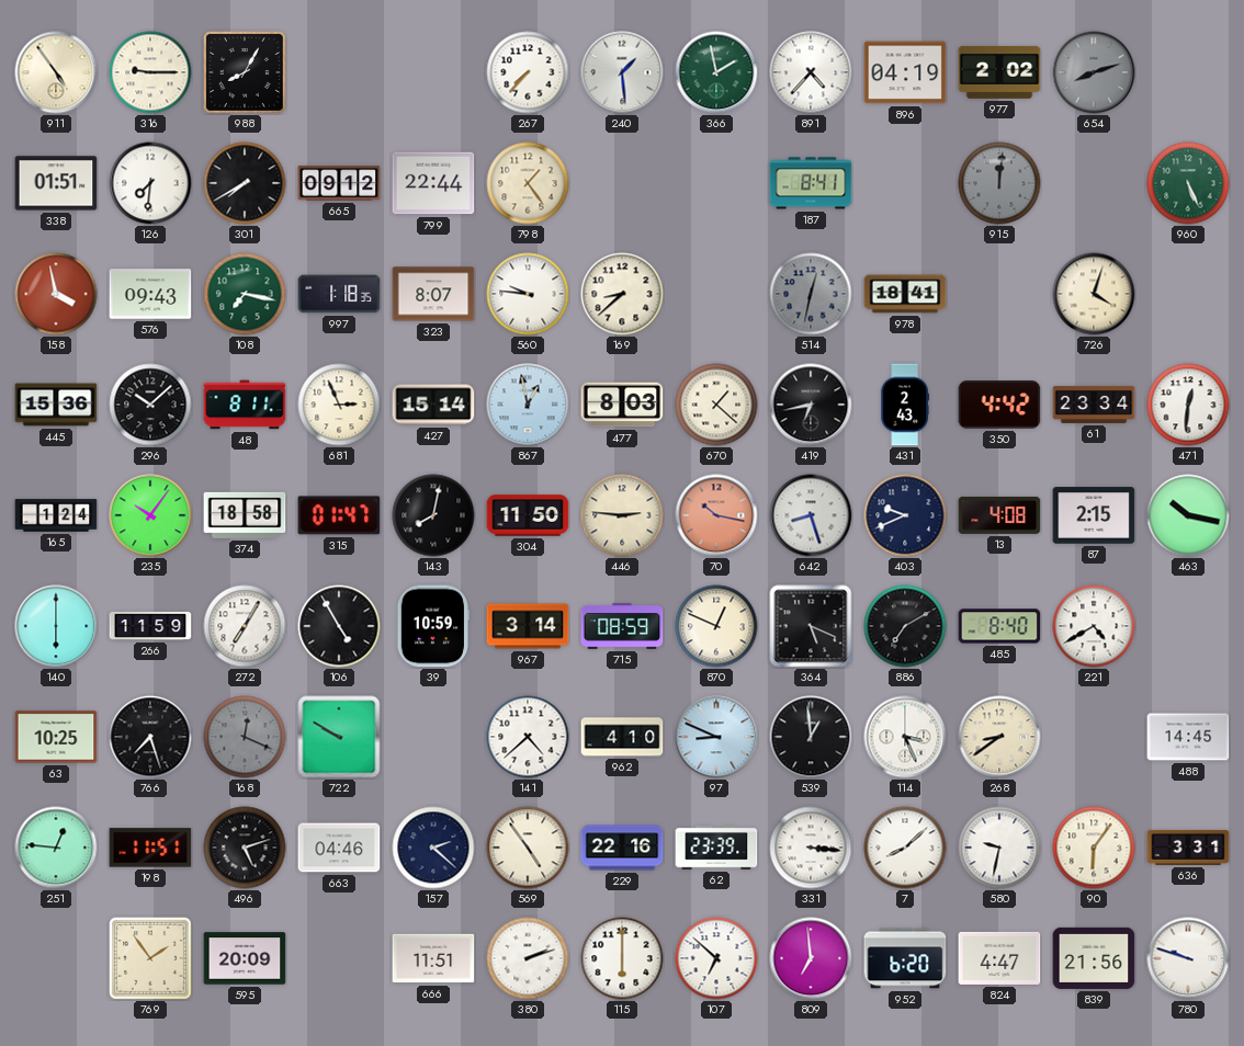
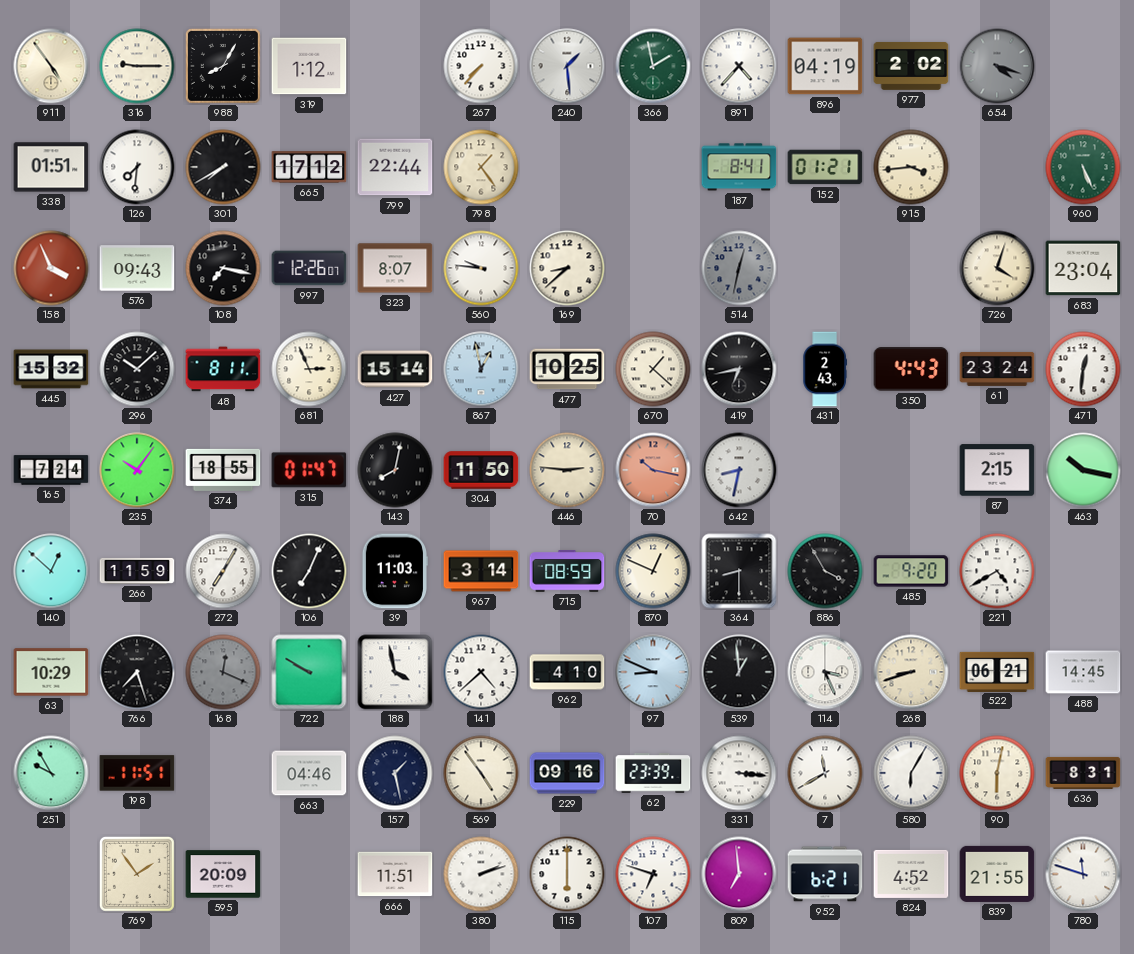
319: none -> 1:12
654: 8:12 -> 4:18
665: 09:12 -> 17:12
152: none -> 01:21
915: 12:01 -> 3:44
915 dial: grey -> cream
158: 3:58 -> 3:56
108 dial: green -> black
997: 1:18 -> 12:26
978: 18:41 -> none
683: none -> 23:04
445: 15:36 -> 15:32
477: 8:03 -> 10:25
350: 4:42 -> 4:43
61: 23:34 -> 23:24
165: 1:24 -> 7:24
374: 18:58 -> 18:55
642: 8:27 -> 8:32
403: 9:41 -> none
13: 4:08 -> none
140: 6:00 -> 12:52
106: 4:55 -> 7:04
39: 10:59 -> 11:03
364: 5:19 -> 8:30
886: 7:10 -> 3:55
485: 8:40 -> 9:20
63: 10:25 -> 10:29
188: none -> 3:58
268: 8:39 -> 8:42
522: none -> 06:21
251: 12:46 -> 9:55
496: 5:12 -> none
157: 2:22 -> 1:28
229: 22:16 -> 09:16
7: 8:08 -> 11:40
580: 9:32 -> 6:05
90: 6:06 -> 6:02
636: 3:31 -> 8:31
107: 6:52 -> 6:48
952: 6:20 -> 6:21
824: 4:47 -> 4:52
839: 21:56 -> 21:55
780: 9:48 -> 11:48
